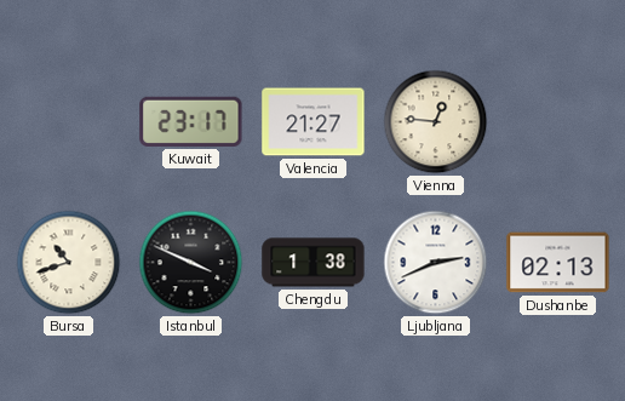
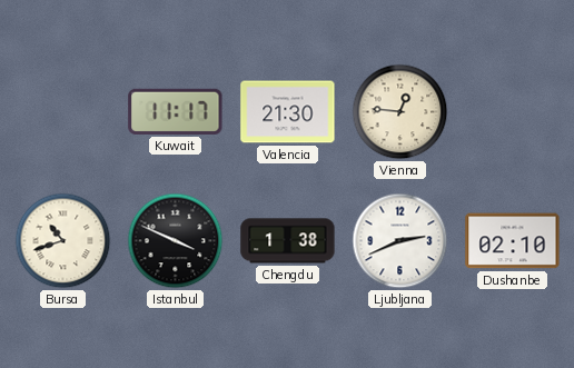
Kuwait: 23:17 -> 11:17
Valencia: 21:27 -> 21:30
Dushanbe: 02:13 -> 02:10
